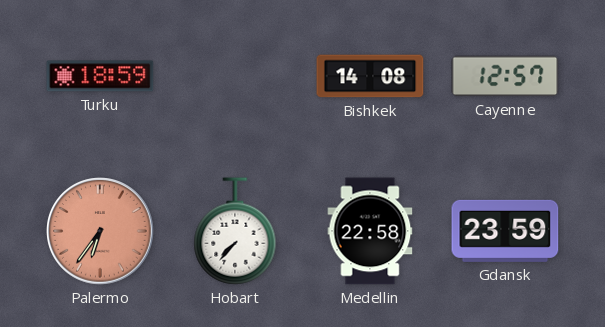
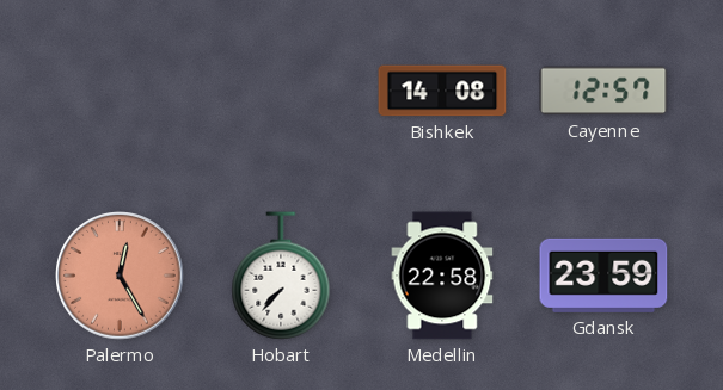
Turku: 18:59 -> none
Palermo: 6:36 -> 12:25
